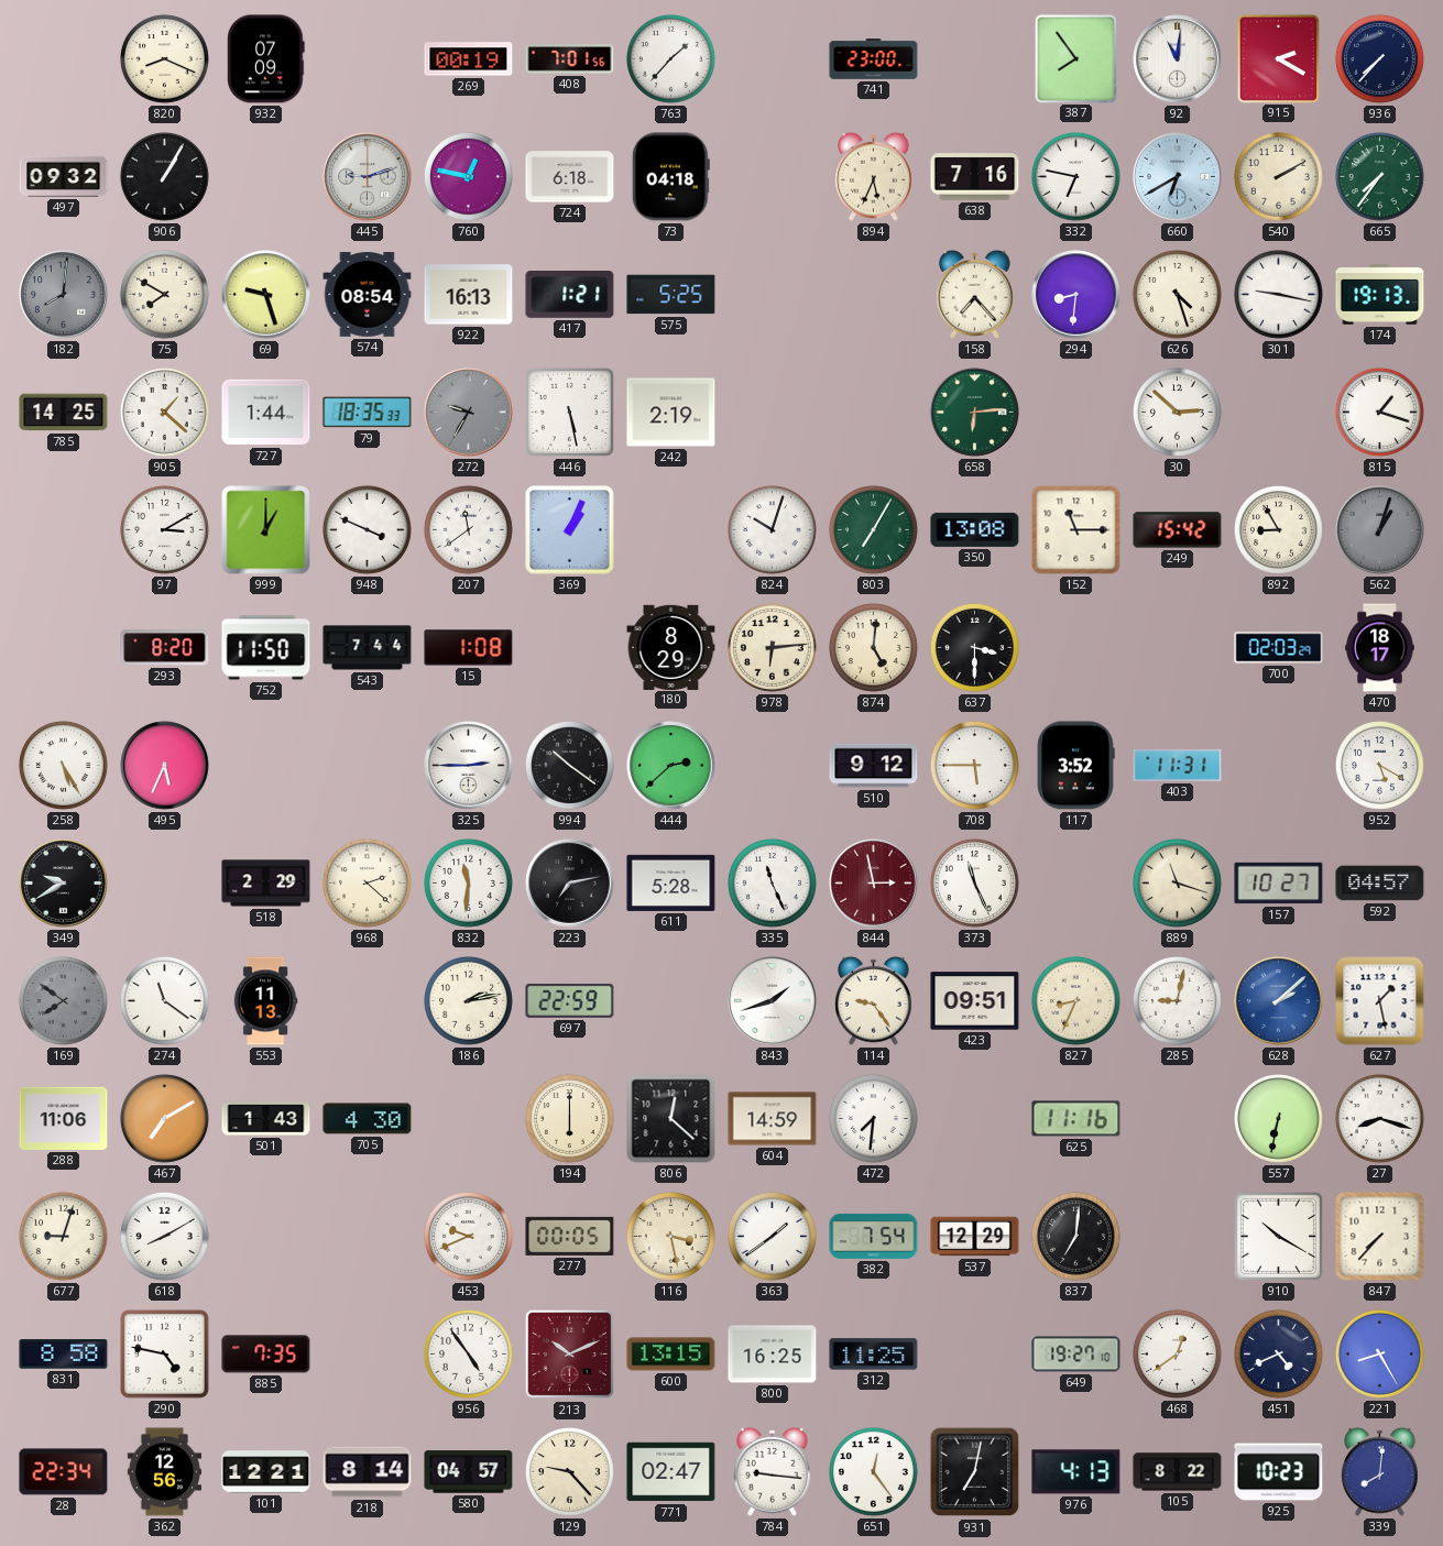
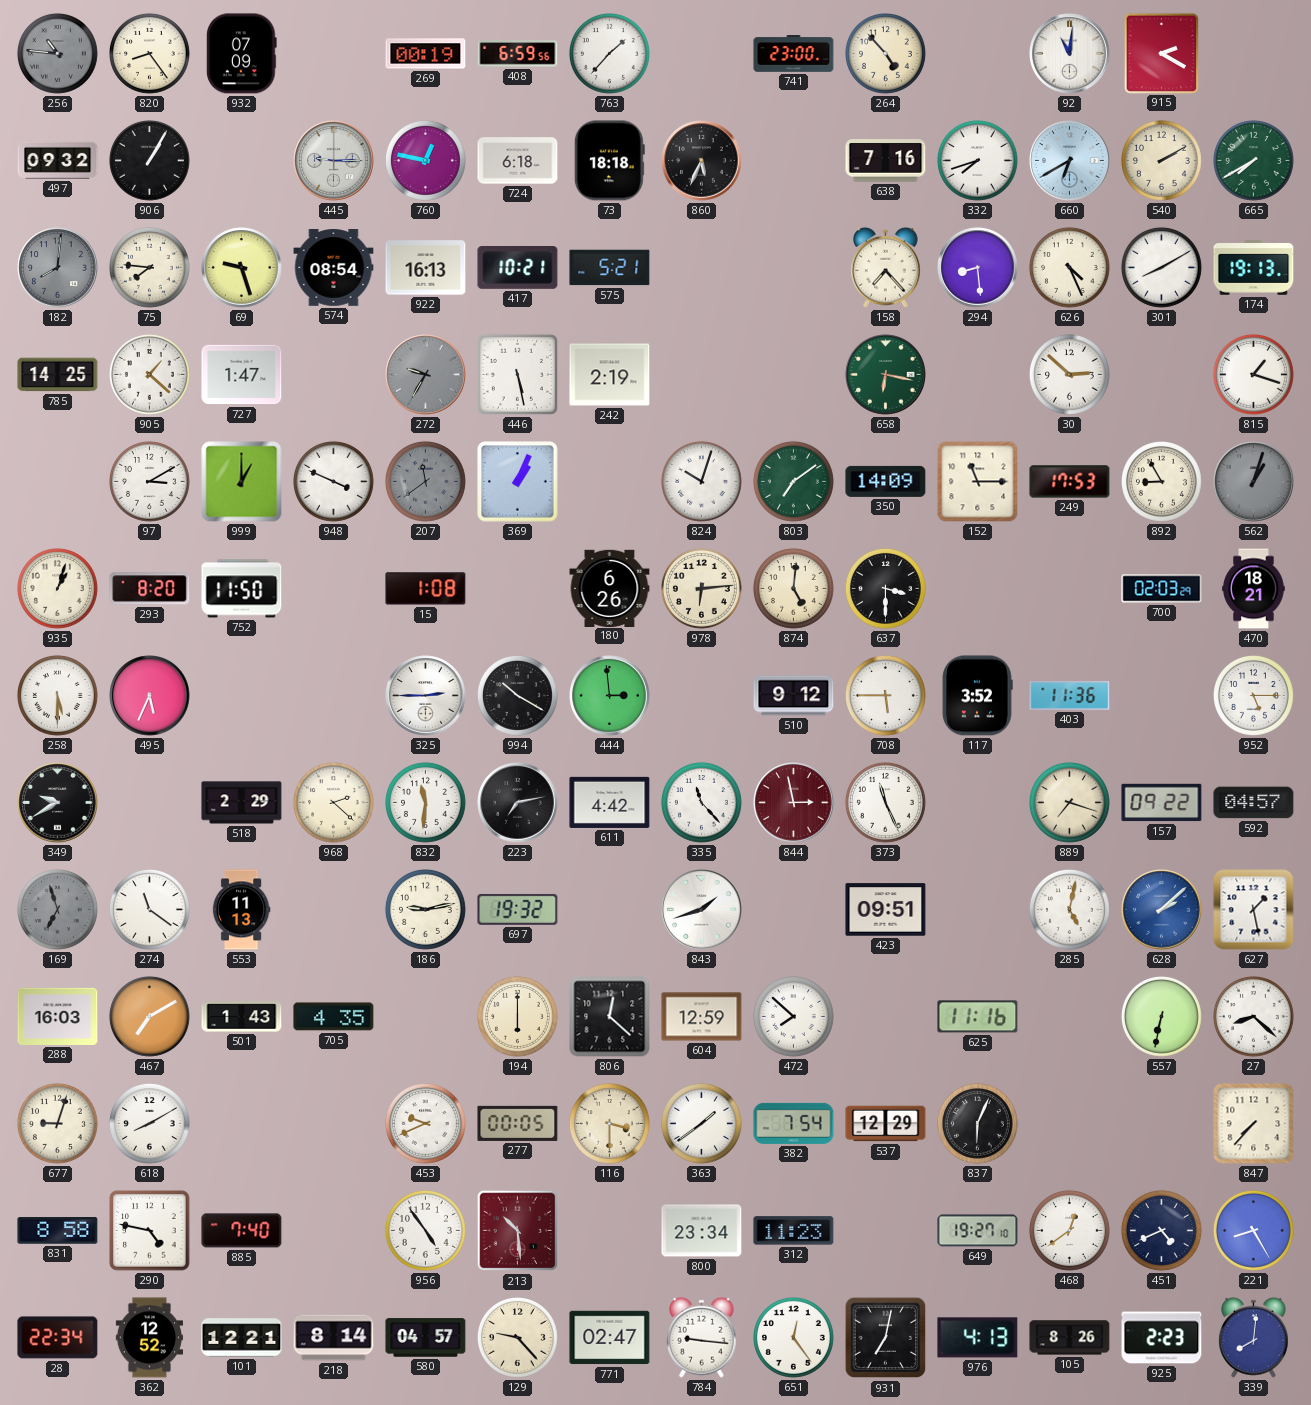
256: none -> 10:46
820: 8:19 -> 8:24
408: 7:01 -> 6:59
264: none -> 4:53
387: 7:54 -> none
936: 7:37 -> none
445: 9:12 -> 9:15
73: 04:18 -> 18:18
860: none -> 5:34
894: 5:34 -> none
332: 6:47 -> 7:42
665: 7:36 -> 7:40
75: 7:50 -> 7:46
417: 1:21 -> 10:21
575: 5:25 -> 5:21
294: 8:31 -> 8:29
626: 4:27 -> 4:26
301: 9:17 -> 8:10
727: 1:44 -> 1:47
79: 18:35 -> none
658: 6:14 -> 6:17
207 dial: white -> grey
803: 7:05 -> 7:09
350: 13:08 -> 14:09
249: 15:42 -> 17:53
935: none -> 1:03
543: 7:44 -> none
180: 8:29 -> 6:26
470: 18:17 -> 18:21
258: 5:25 -> 5:30
994: 10:21 -> 10:20
444: 2:38 -> 2:59
403: 11:31 -> 11:36
952: 5:20 -> 5:15
611: 5:28 -> 4:42
335: 11:26 -> 11:23
889: 11:18 -> 7:18
157: 10:27 -> 09:22
169: 7:51 -> 6:57
186: 2:13 -> 9:13
697: 22:59 -> 19:32
114: 9:24 -> none
827: 8:34 -> none
285: 9:02 -> 5:02
288: 11:06 -> 16:03
705: 4:30 -> 4:35
604: 14:59 -> 12:59
472: 7:31 -> 7:52
27: 8:18 -> 8:22
116: 3:28 -> 3:30
837: 7:01 -> 6:04
910: 10:20 -> none
885: 7:35 -> 7:40
213: 10:11 -> 10:29
600: 13:15 -> none
800: 16:25 -> 23:34
312: 11:25 -> 11:23
362: 12:56 -> 12:52
105: 8:22 -> 8:26
925: 10:23 -> 2:23
